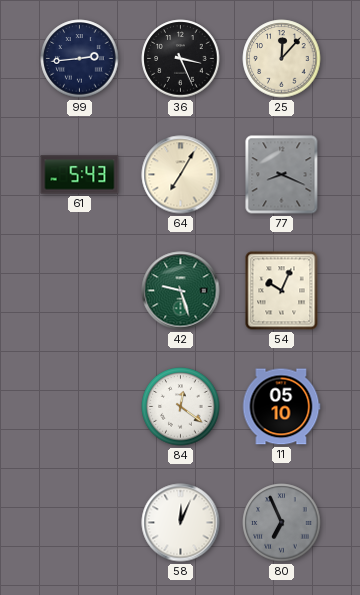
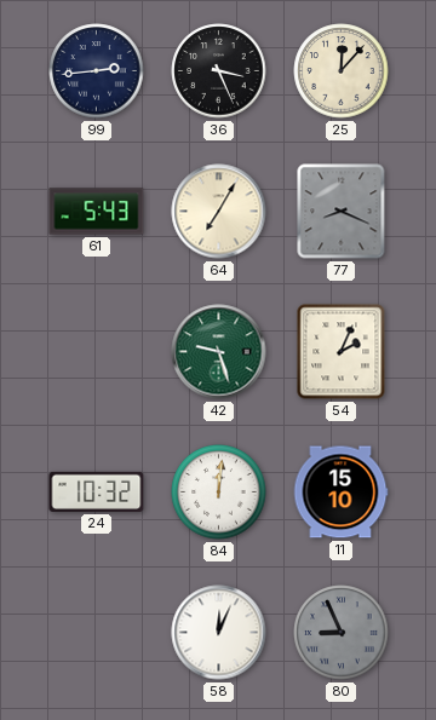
54: 10:04 -> 2:04
24: none -> 10:32
84: 12:21 -> 12:01
11: 05:10 -> 15:10
80: 6:56 -> 8:56
